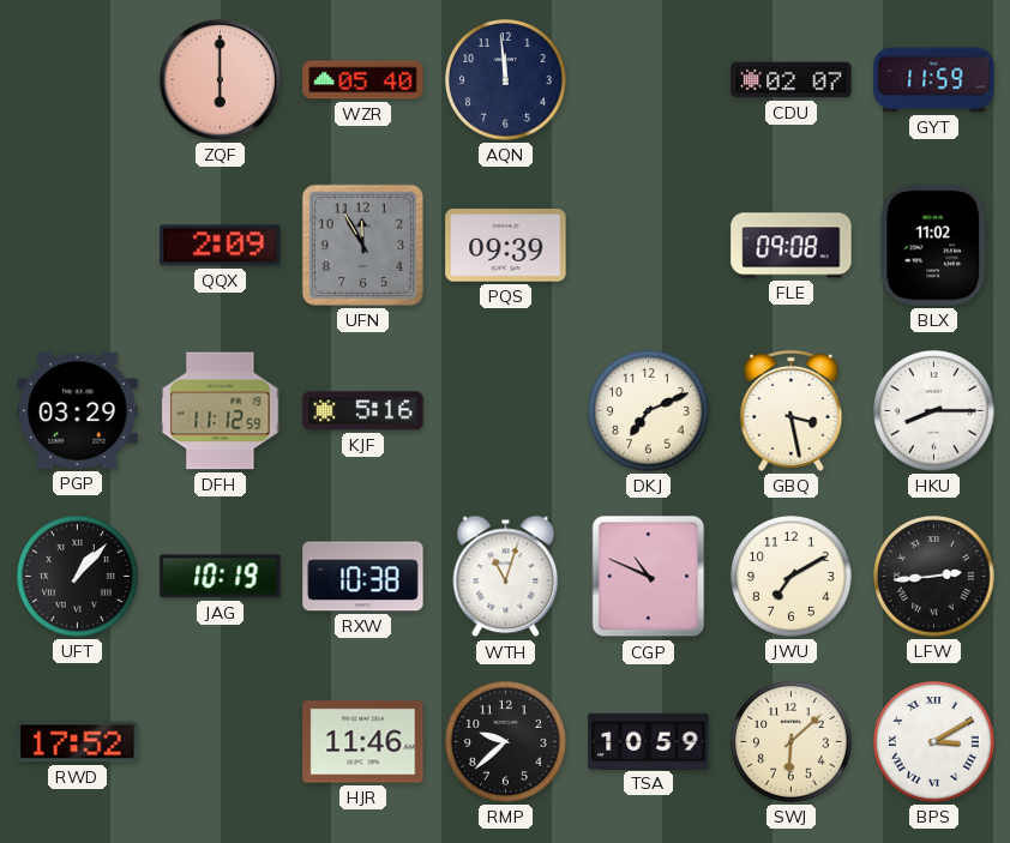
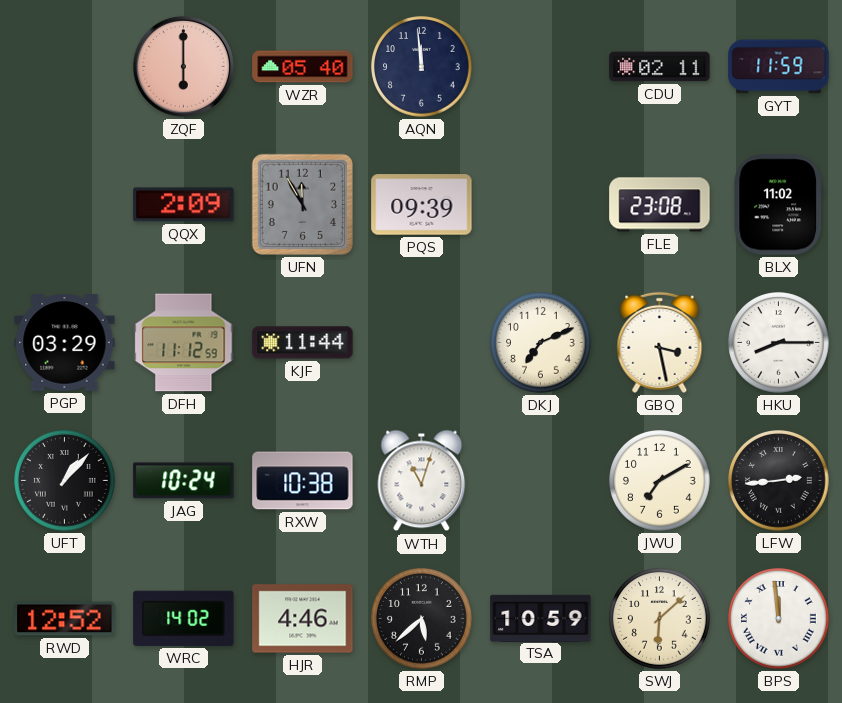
CDU: 02:07 -> 02:11
FLE: 09:08 -> 23:08
KJF: 5:16 -> 11:44
JAG: 10:19 -> 10:24
CGP: 10:49 -> none
RWD: 17:52 -> 12:52
WRC: none -> 14:02
HJR: 11:46 -> 4:46
RMP: 9:38 -> 5:38
BPS: 3:10 -> 11:59
